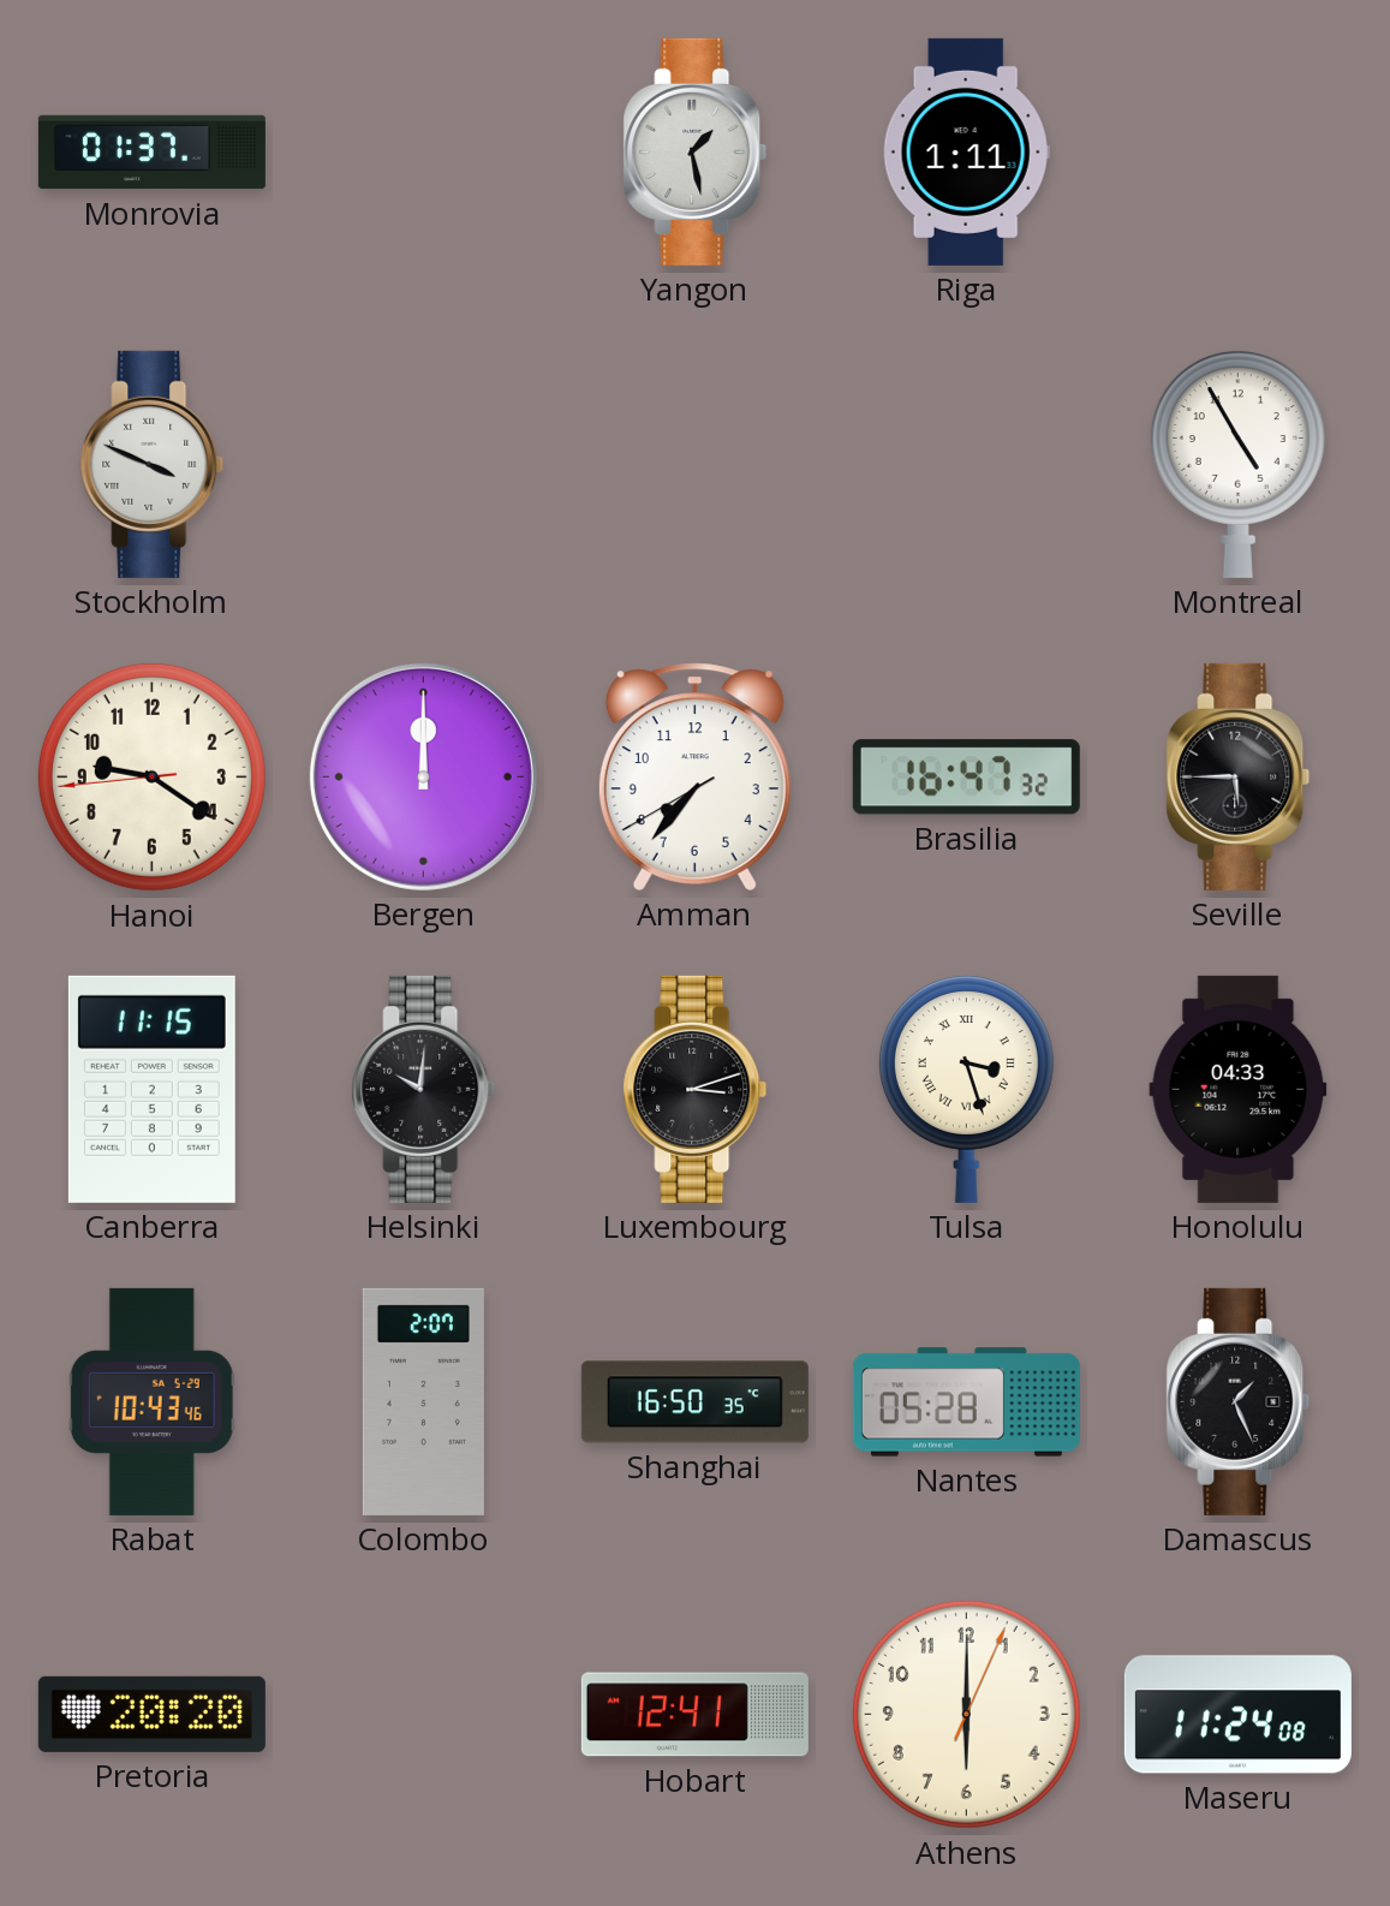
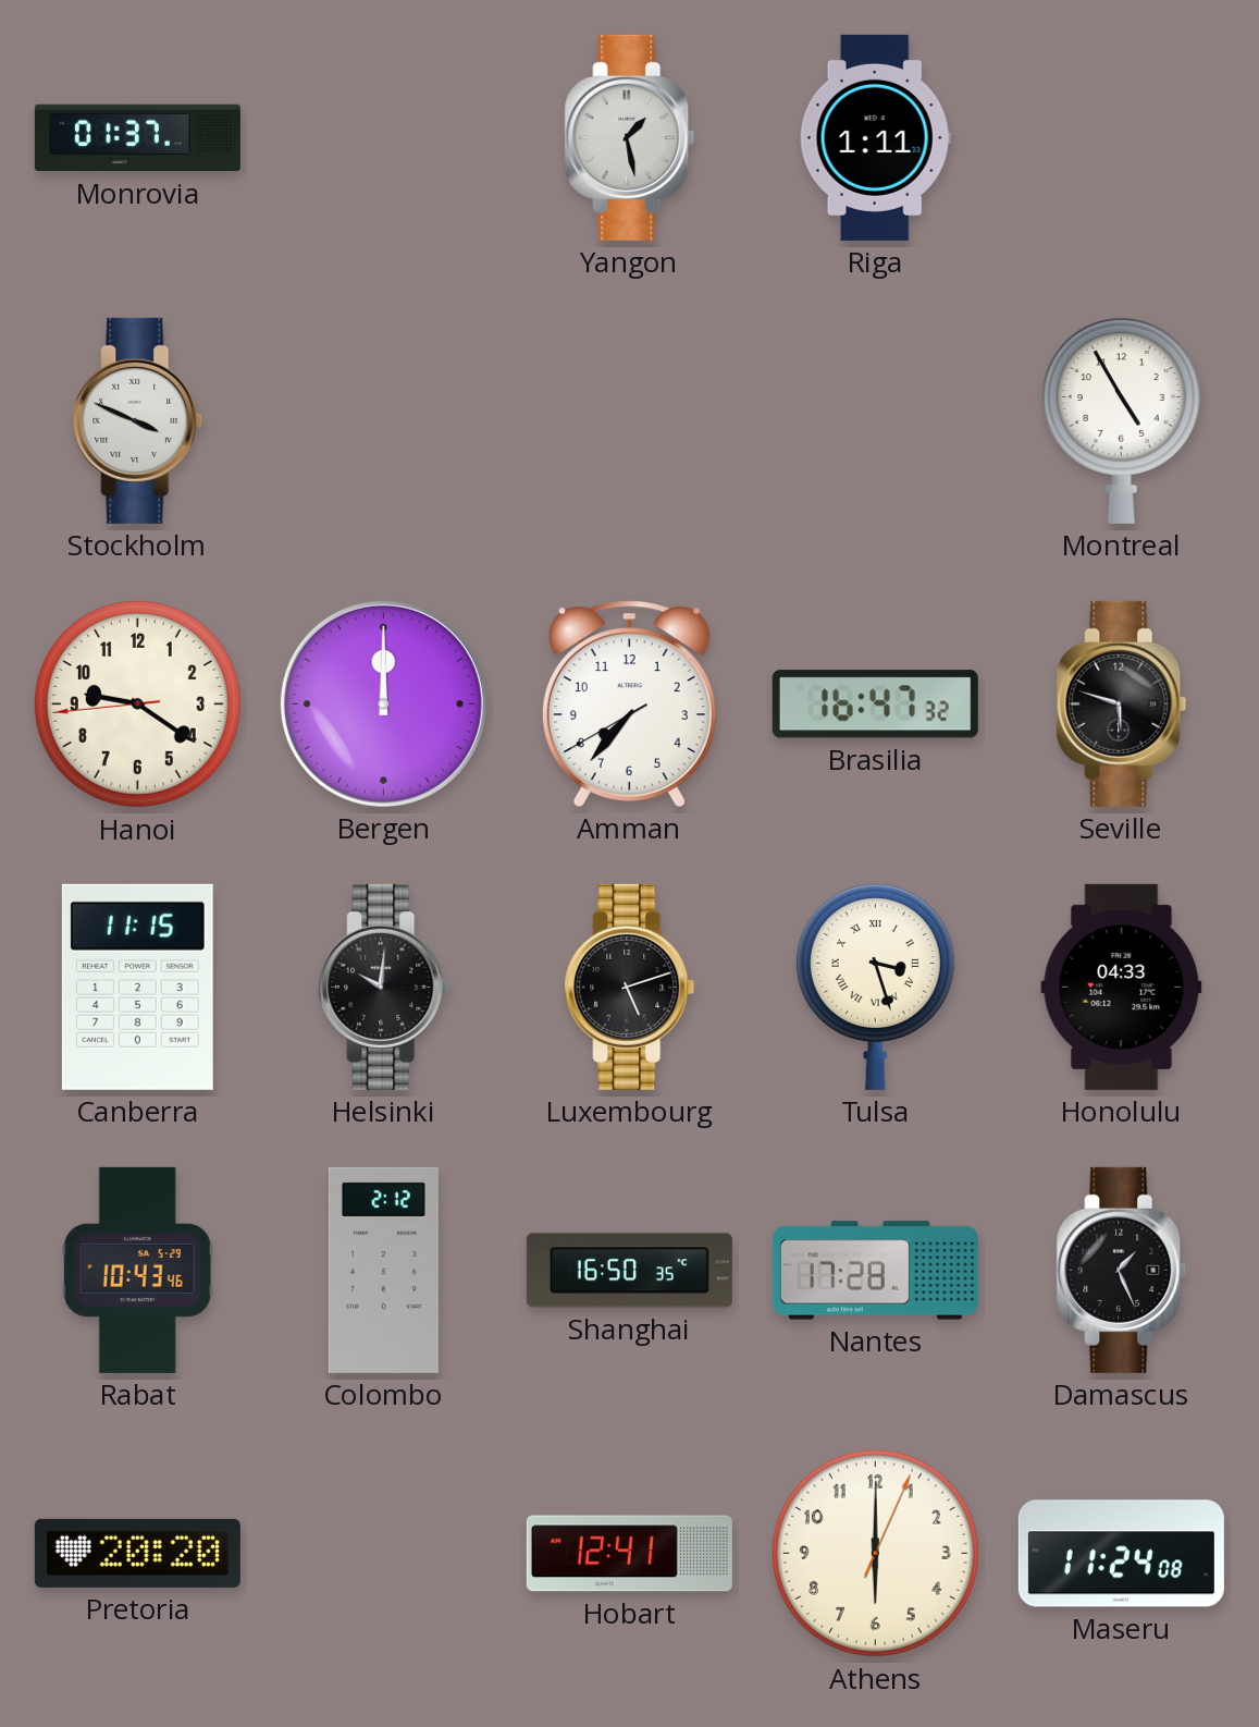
Seville: 5:45 -> 5:48
Luxembourg: 3:12 -> 5:12
Colombo: 2:07 -> 2:12
Nantes: 05:28 -> 17:28
